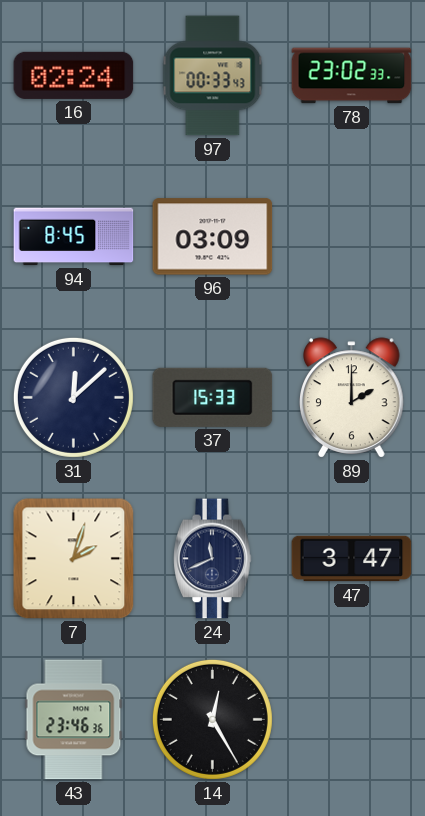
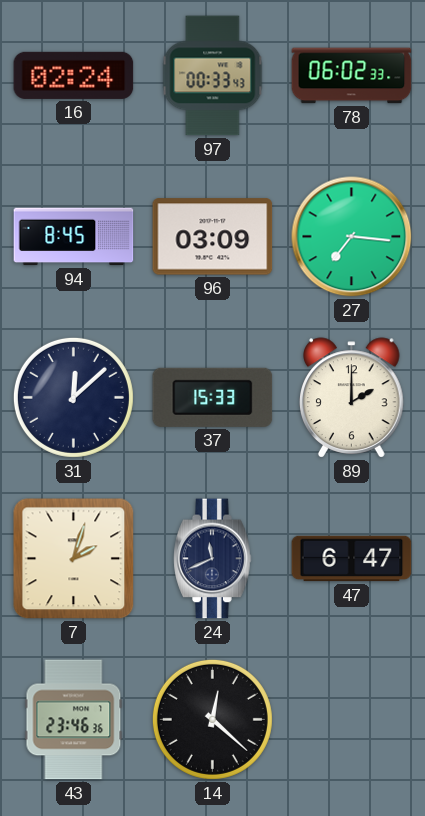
78: 23:02 -> 06:02
27: none -> 7:16
47: 3:47 -> 6:47
14: 12:25 -> 12:22
